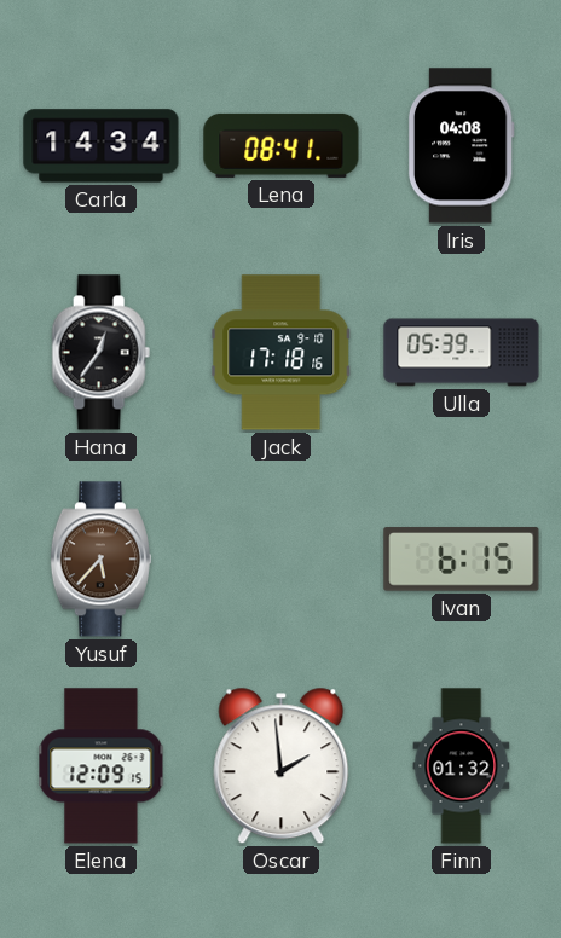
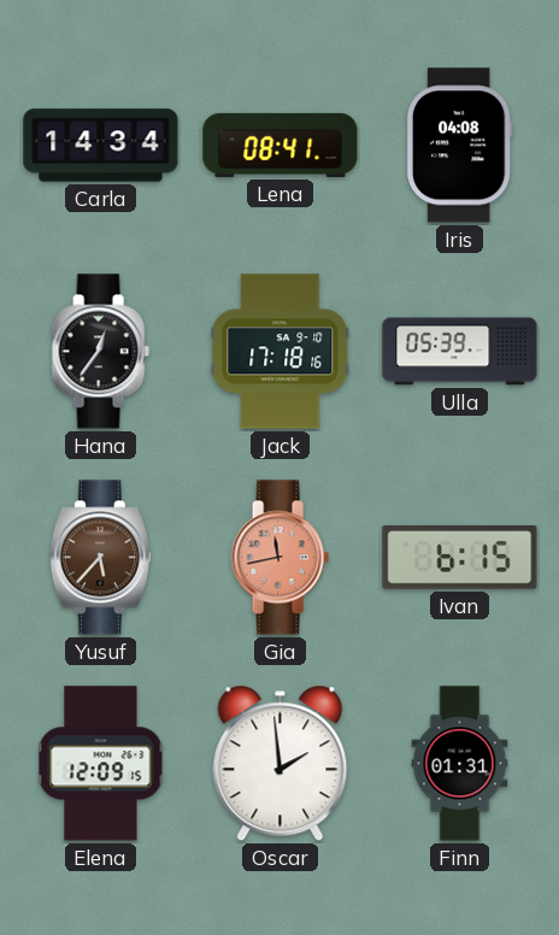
Gia: none -> 11:43
Finn: 01:32 -> 01:31
